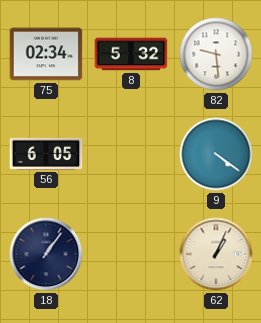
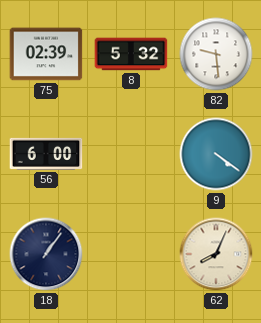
75: 02:34 -> 02:39
56: 6:05 -> 6:00
62: 1:04 -> 8:04
